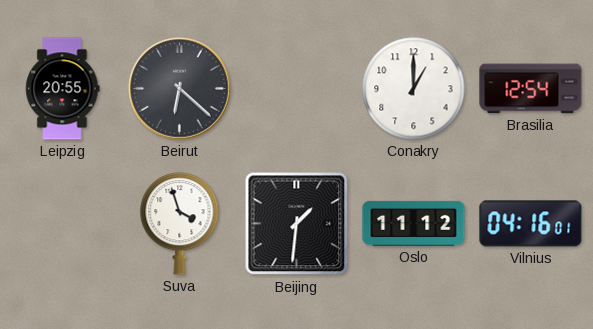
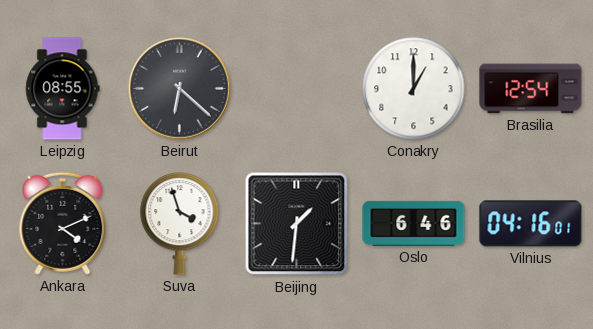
Leipzig: 20:55 -> 08:55
Ankara: none -> 4:11
Oslo: 11:12 -> 6:46
